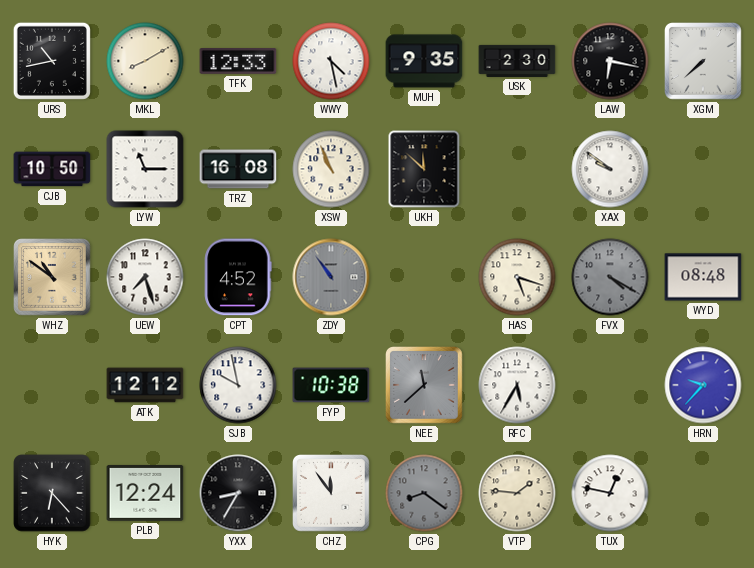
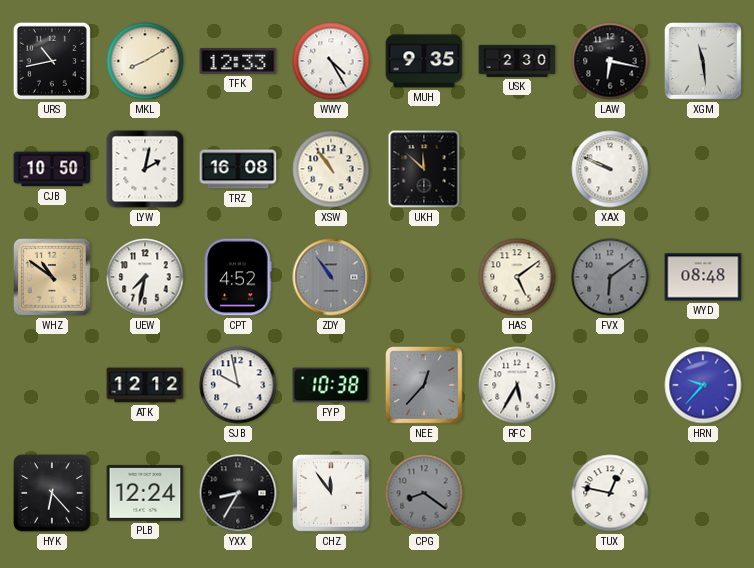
WWY: 4:28 -> 4:25
XGM: 7:38 -> 11:29
LYW: 11:15 -> 2:02
XSW: 10:56 -> 10:54
XAX: 9:51 -> 9:49
UEW: 7:27 -> 7:32
HAS: 5:18 -> 5:09
FVX: 4:20 -> 6:09
NEE: 11:38 -> 12:37
VTP: 1:46 -> none
